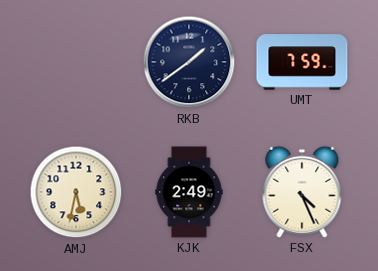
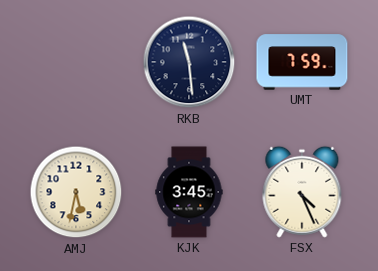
RKB: 1:39 -> 11:29
KJK: 2:49 -> 3:45
